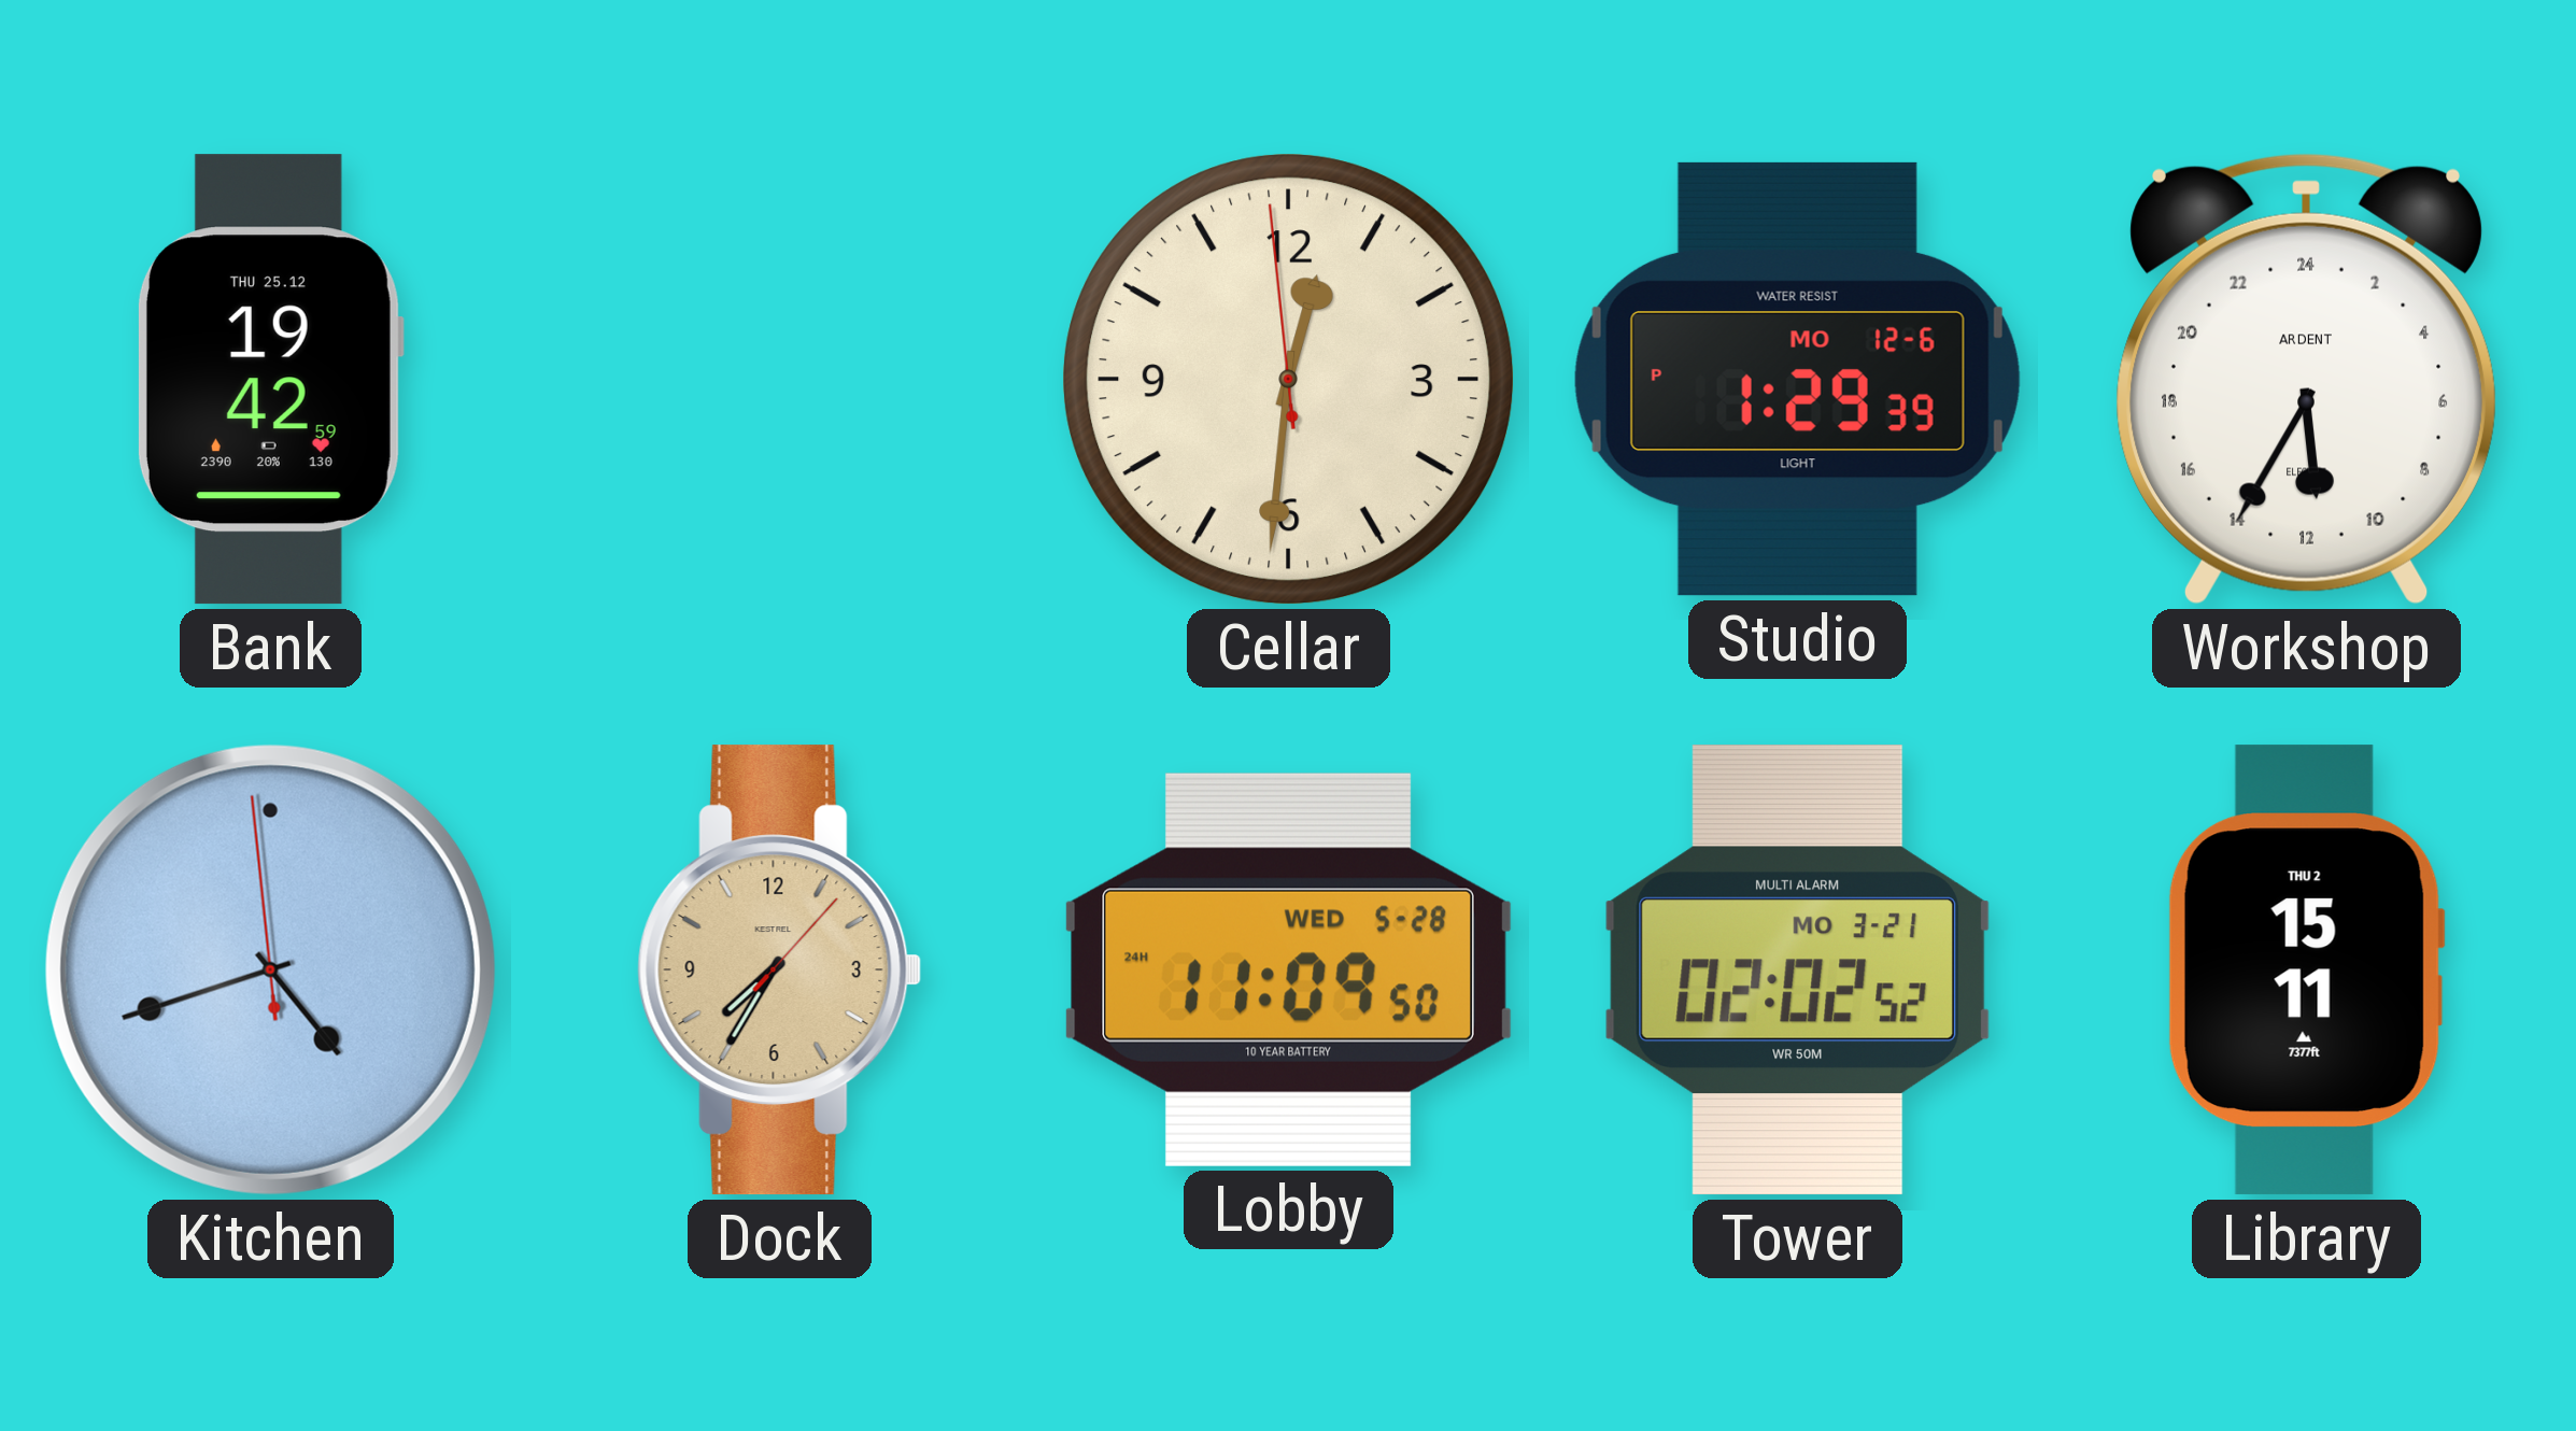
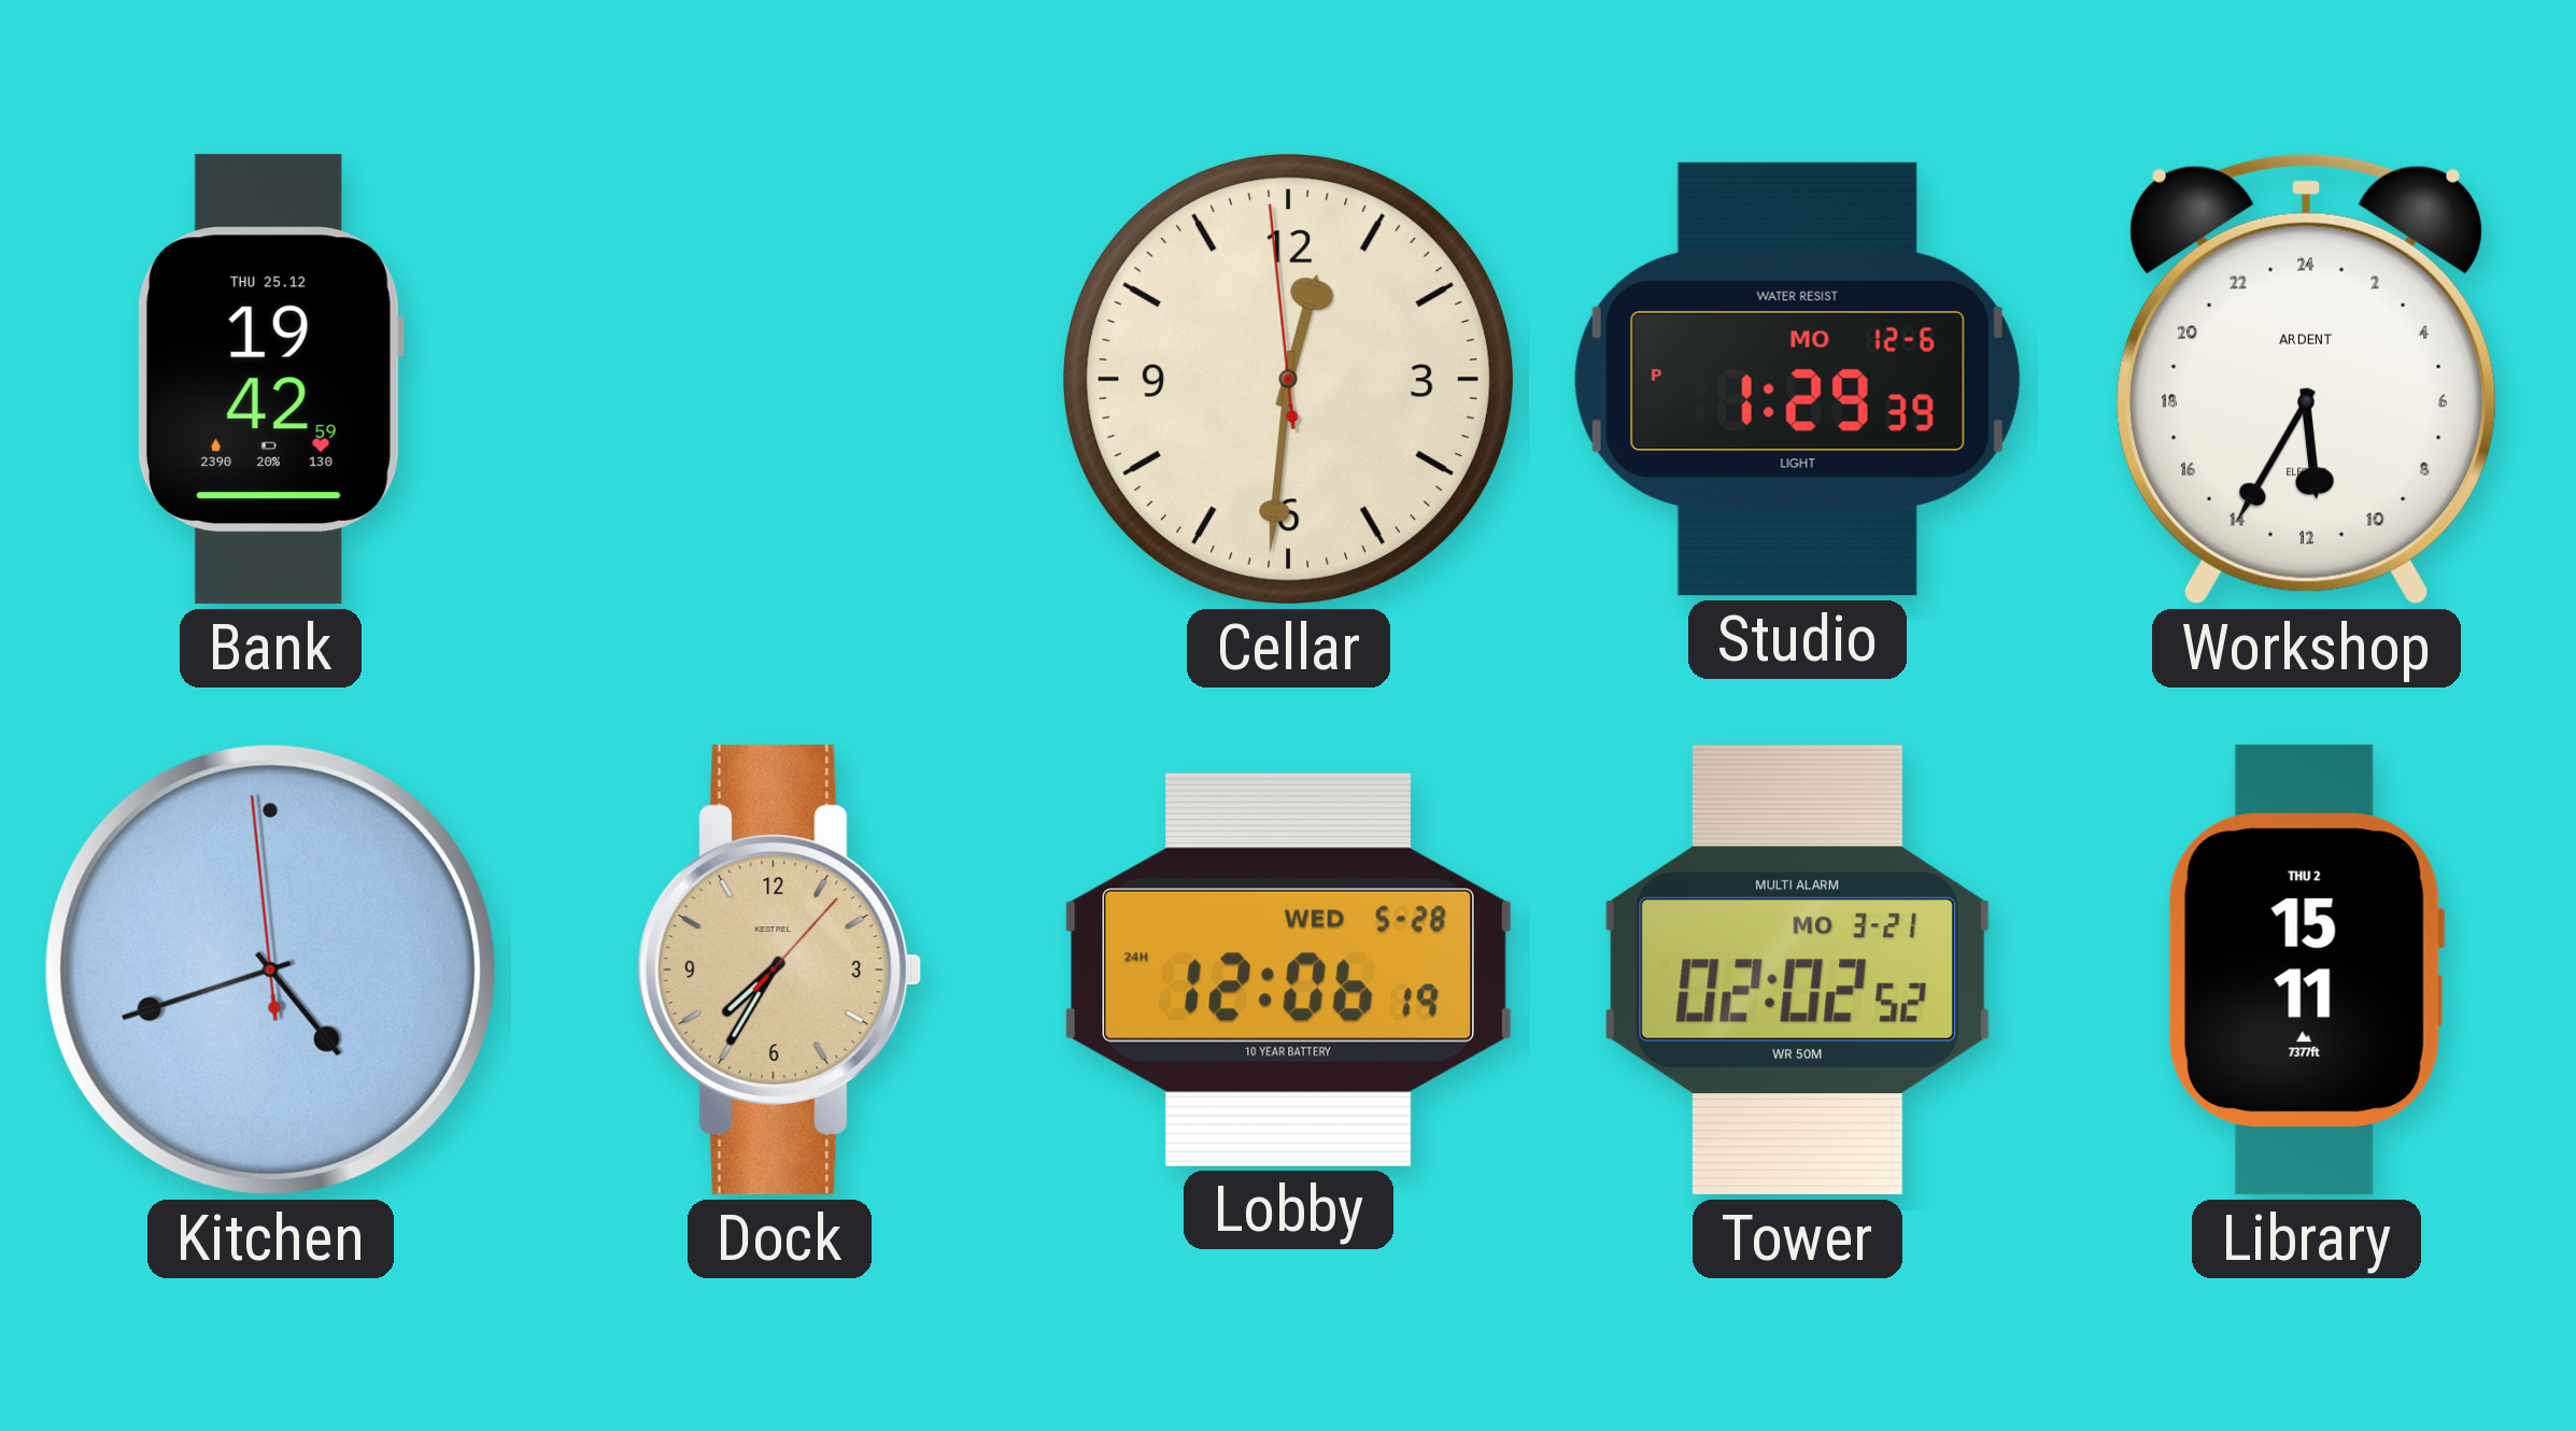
Lobby: 11:09 -> 12:06
